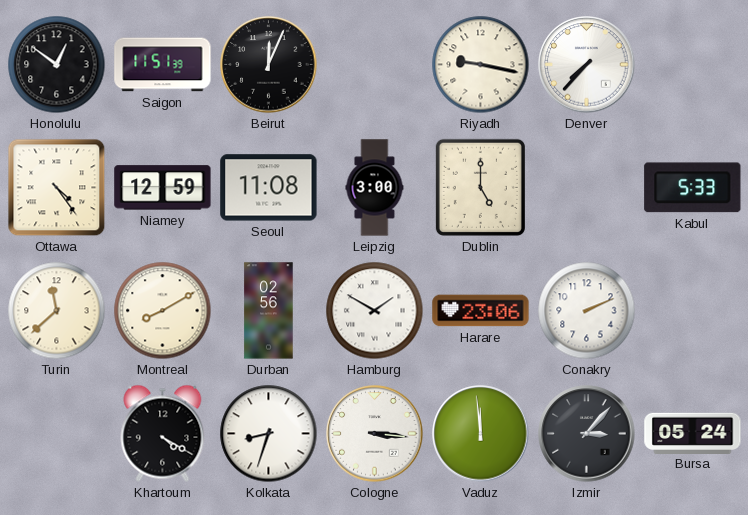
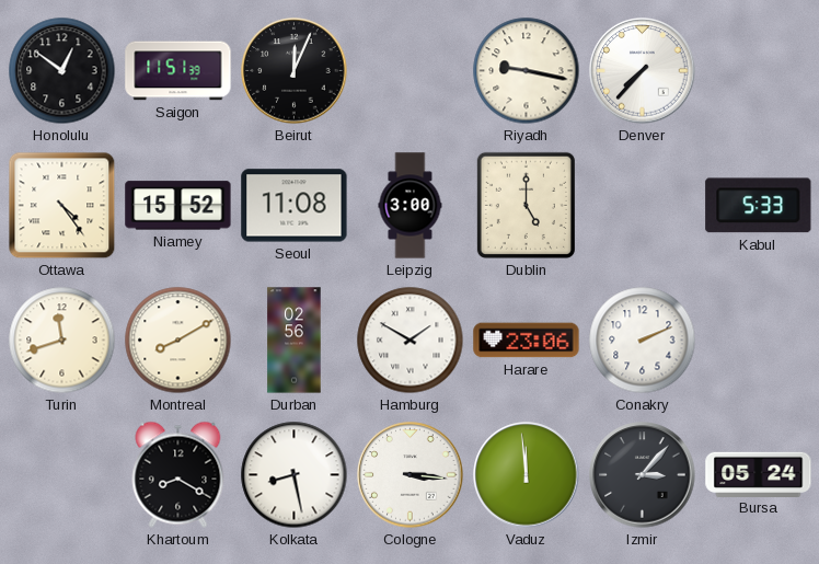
Niamey: 12:59 -> 15:52
Turin: 11:38 -> 11:42
Khartoum: 4:20 -> 8:20
Kolkata: 8:33 -> 8:28
